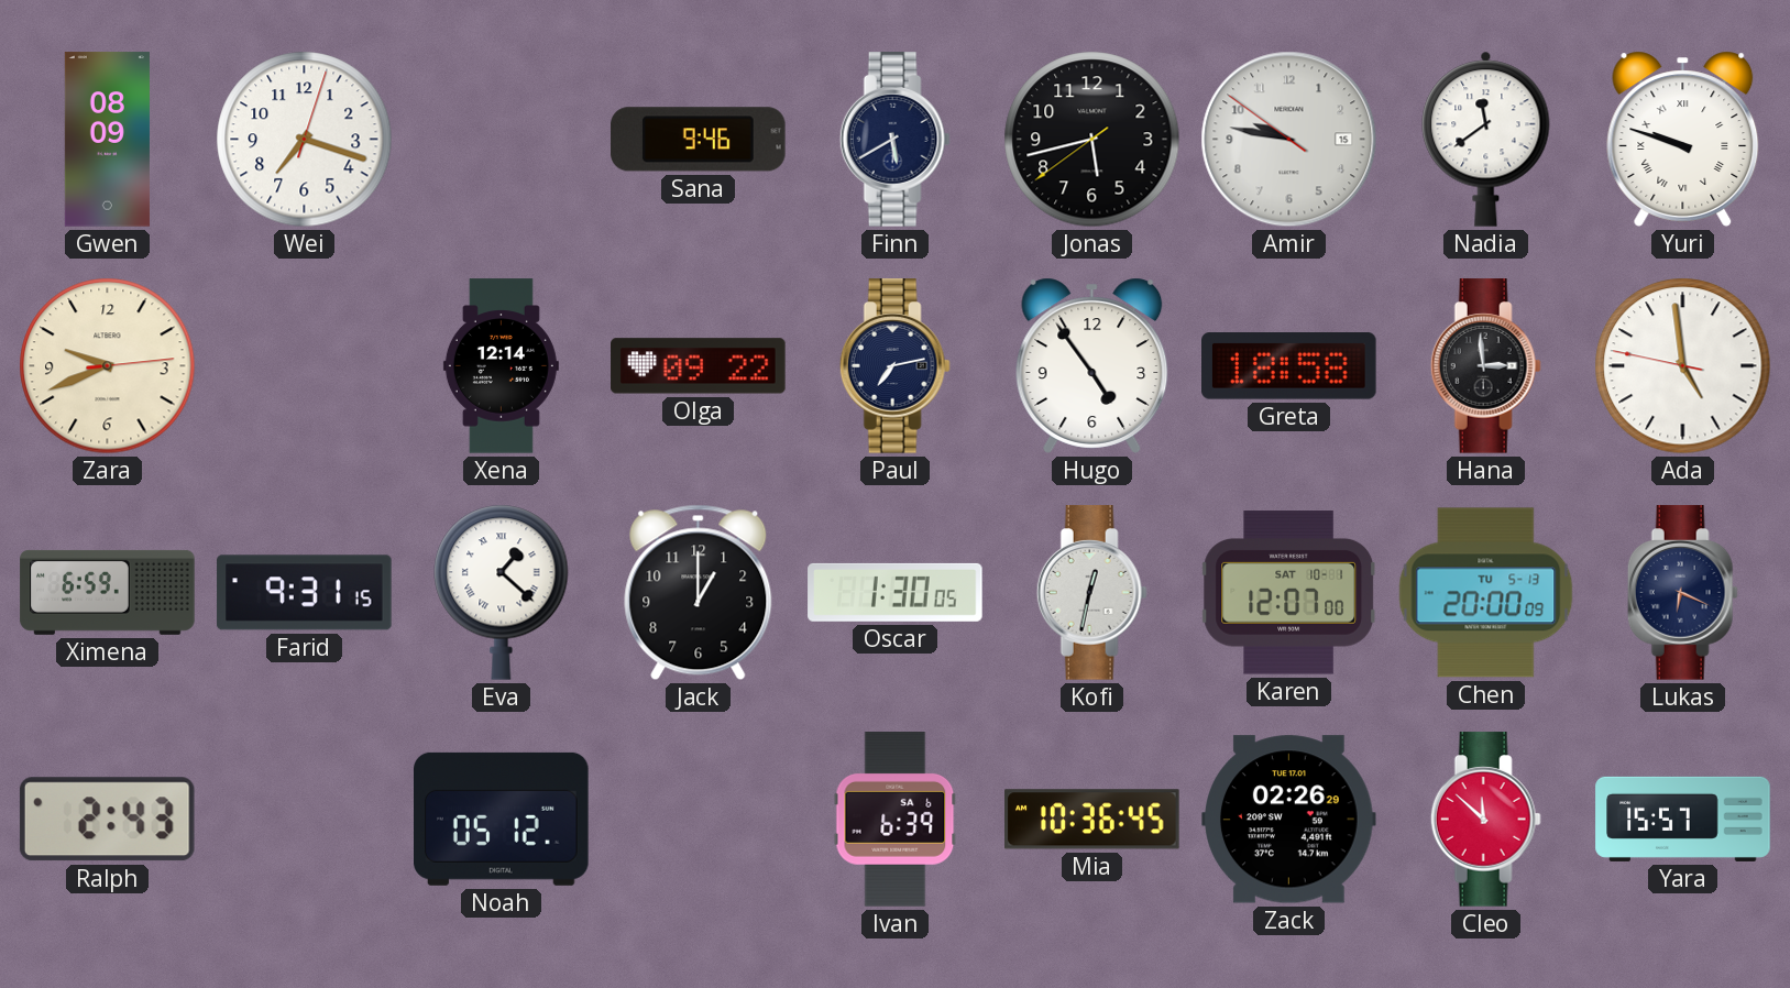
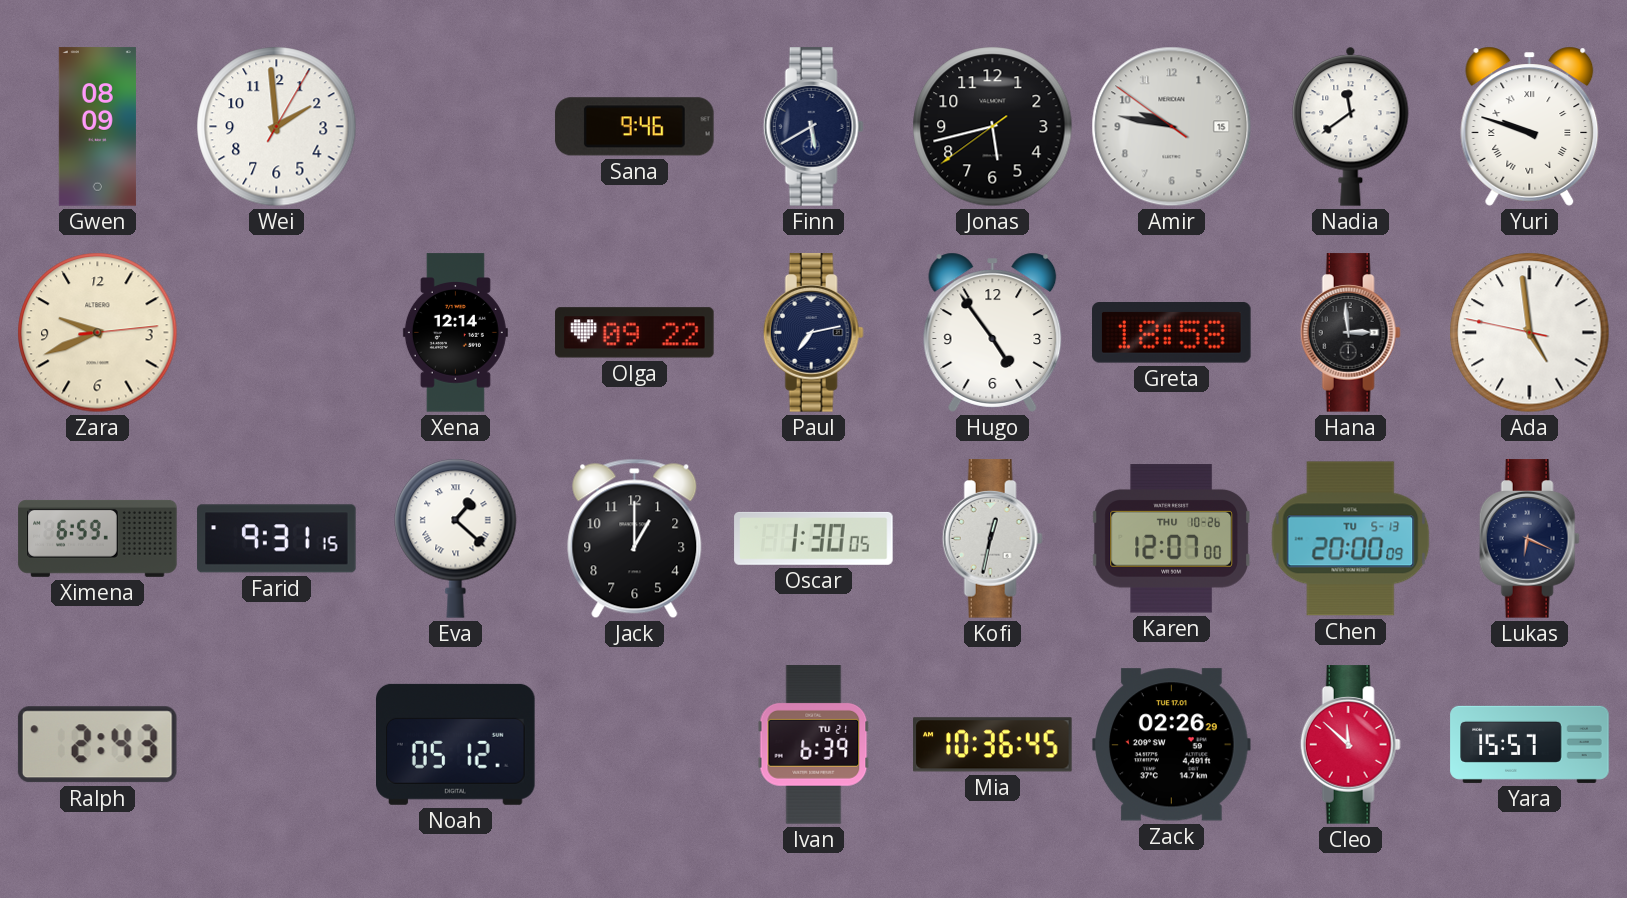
Wei: 7:18 -> 1:59
Karen date: SAT 10-1 -> THU 10-26
Ivan date: SA 6 -> TU 21
